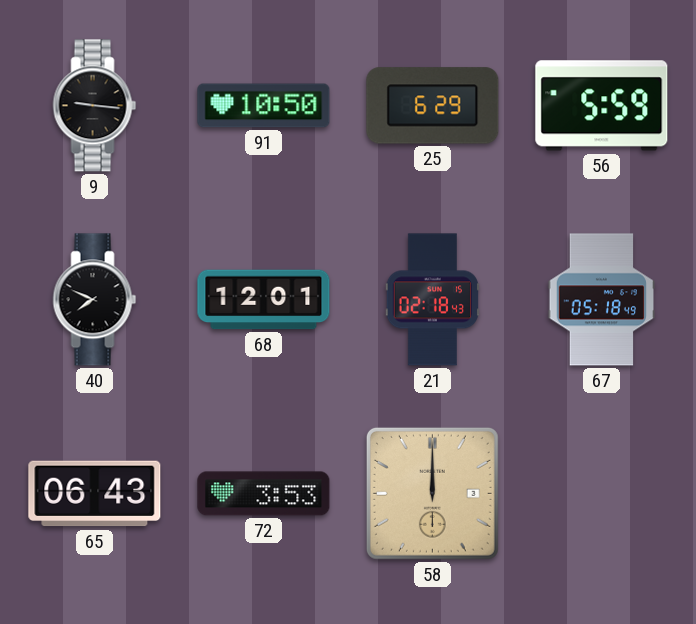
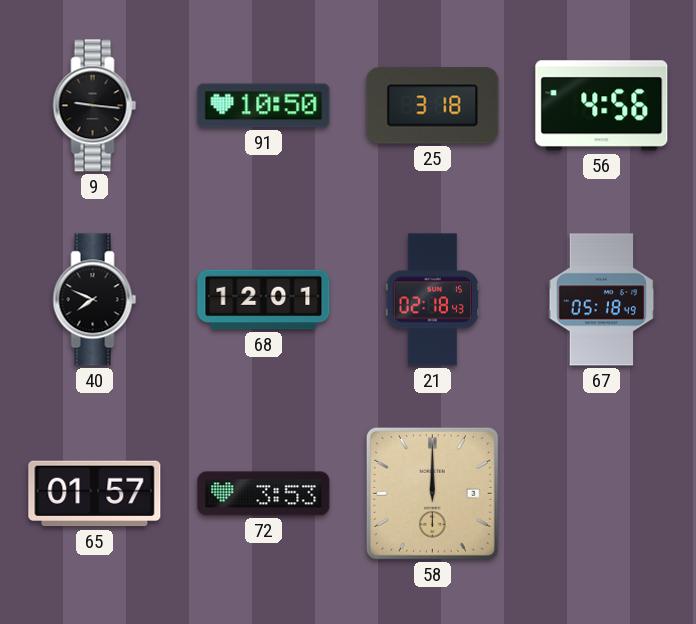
25: 6:29 -> 3:18
56: 5:59 -> 4:56
65: 06:43 -> 01:57
